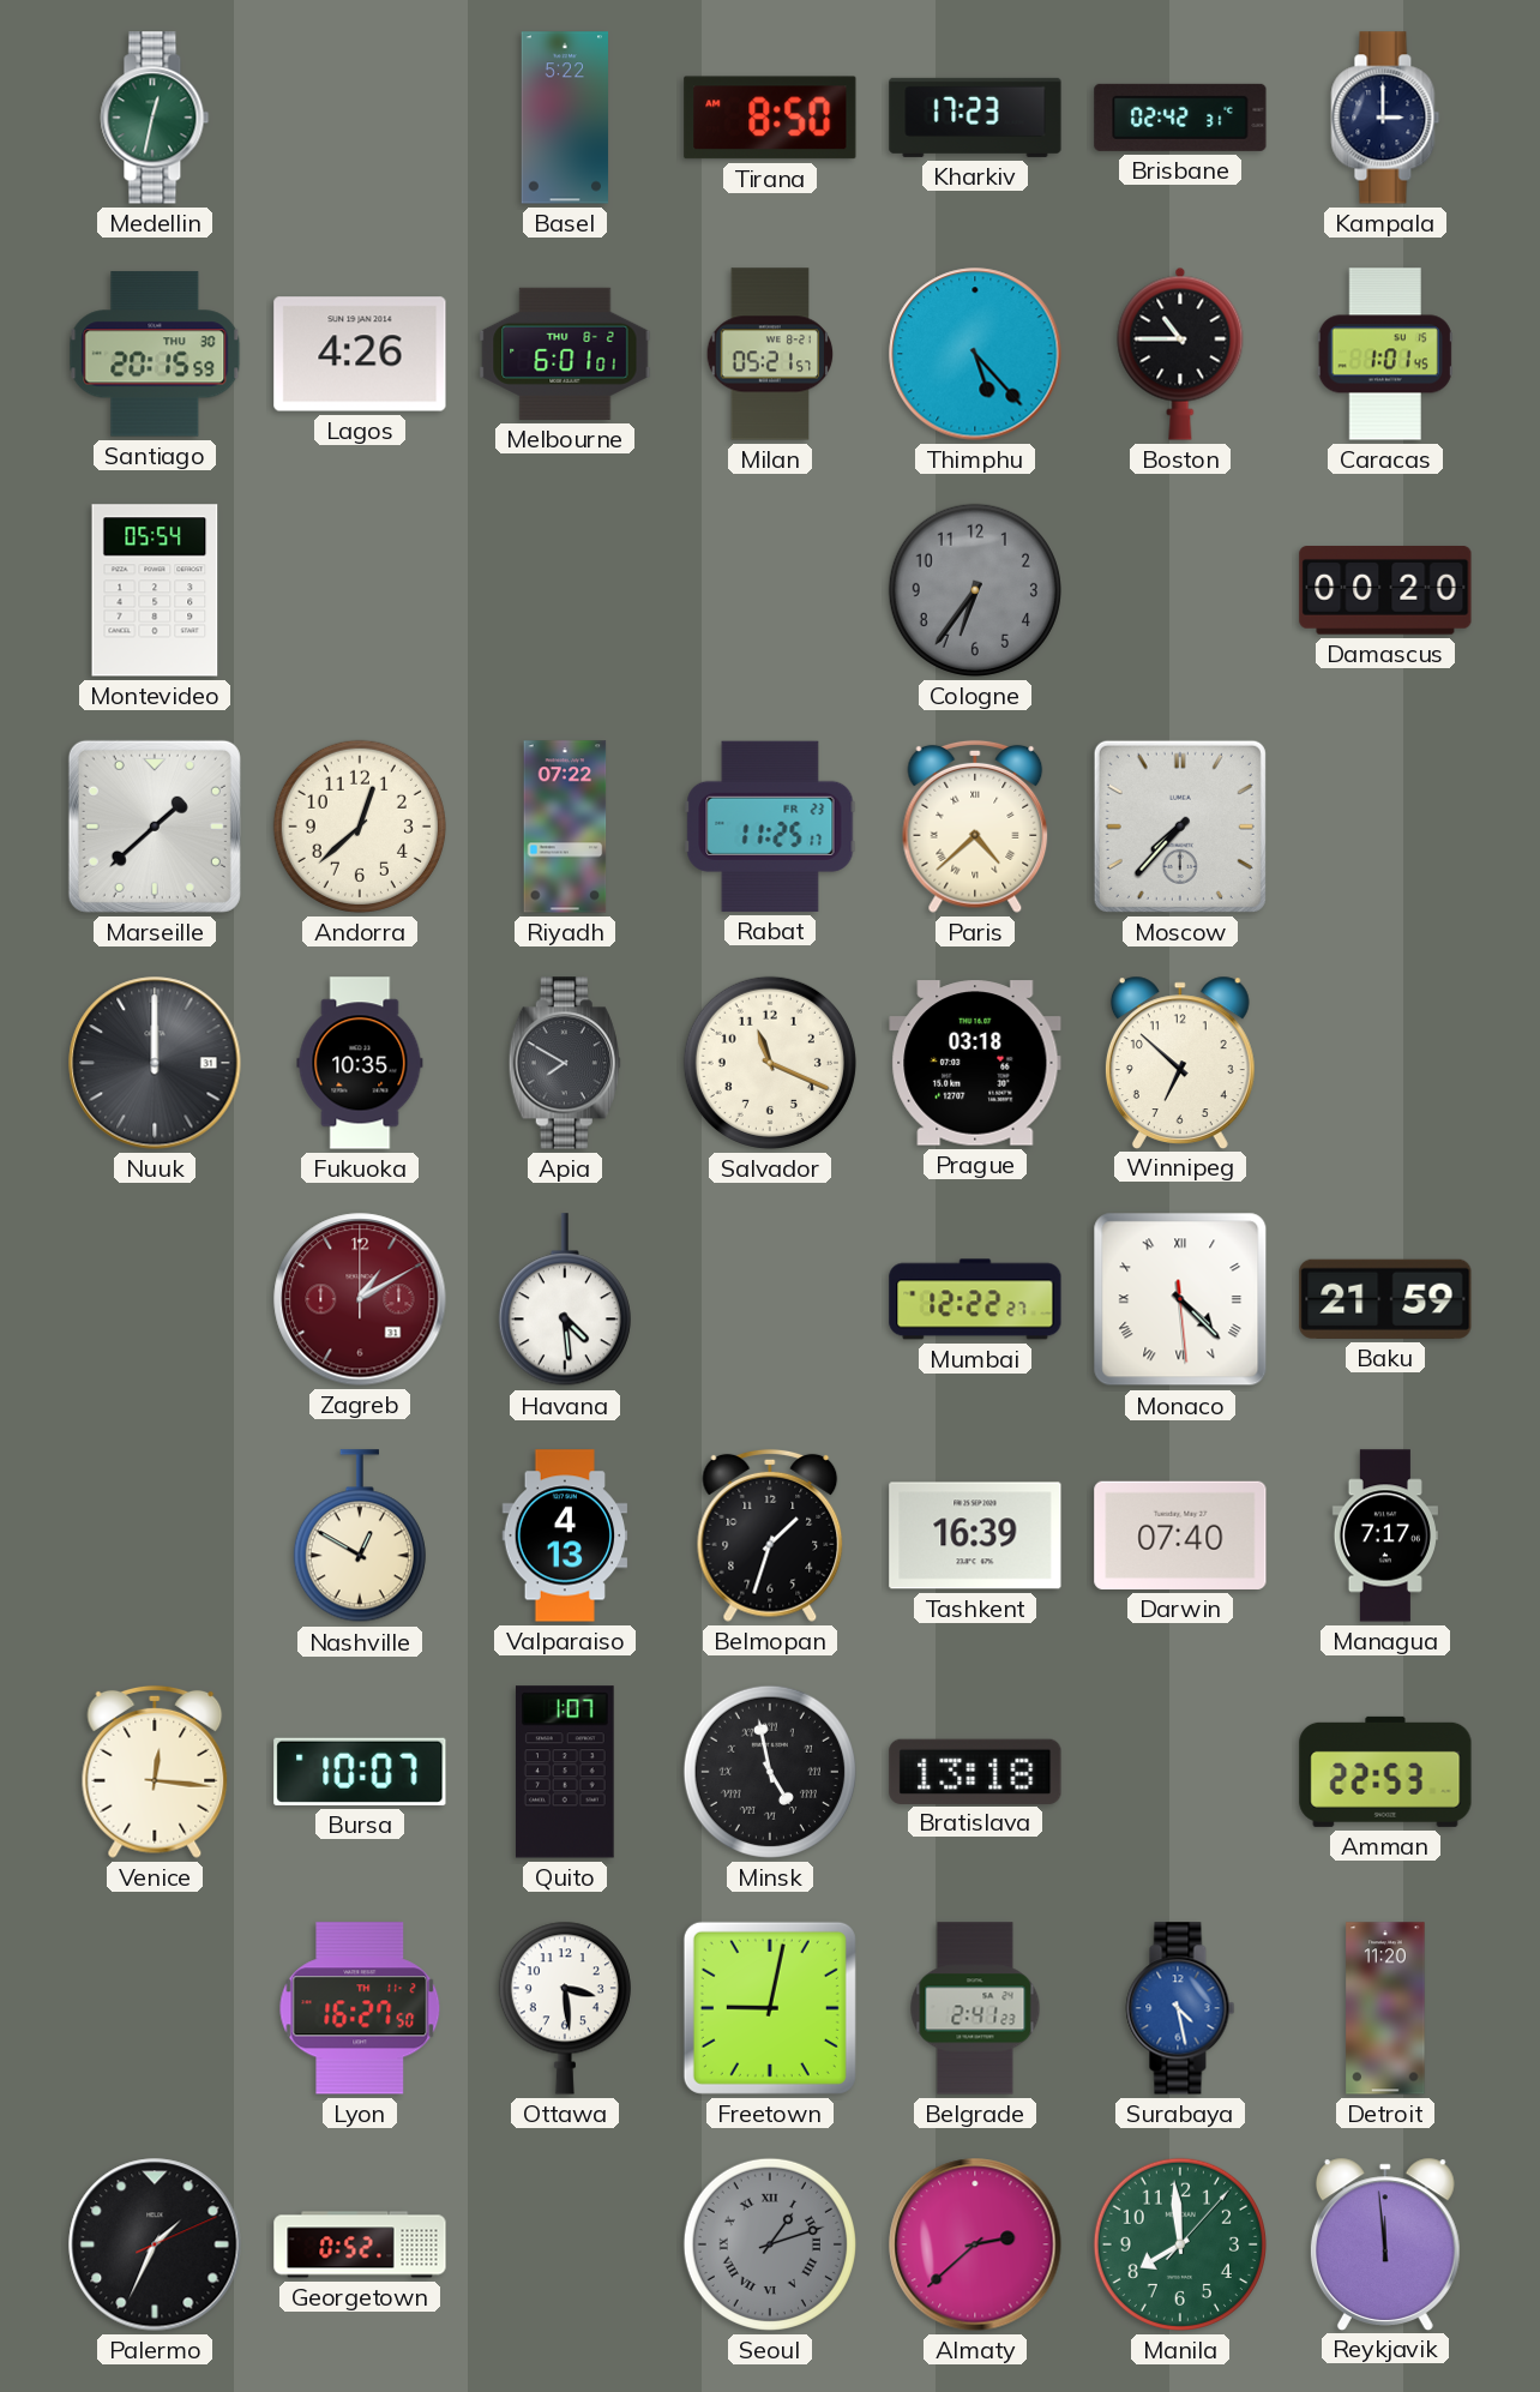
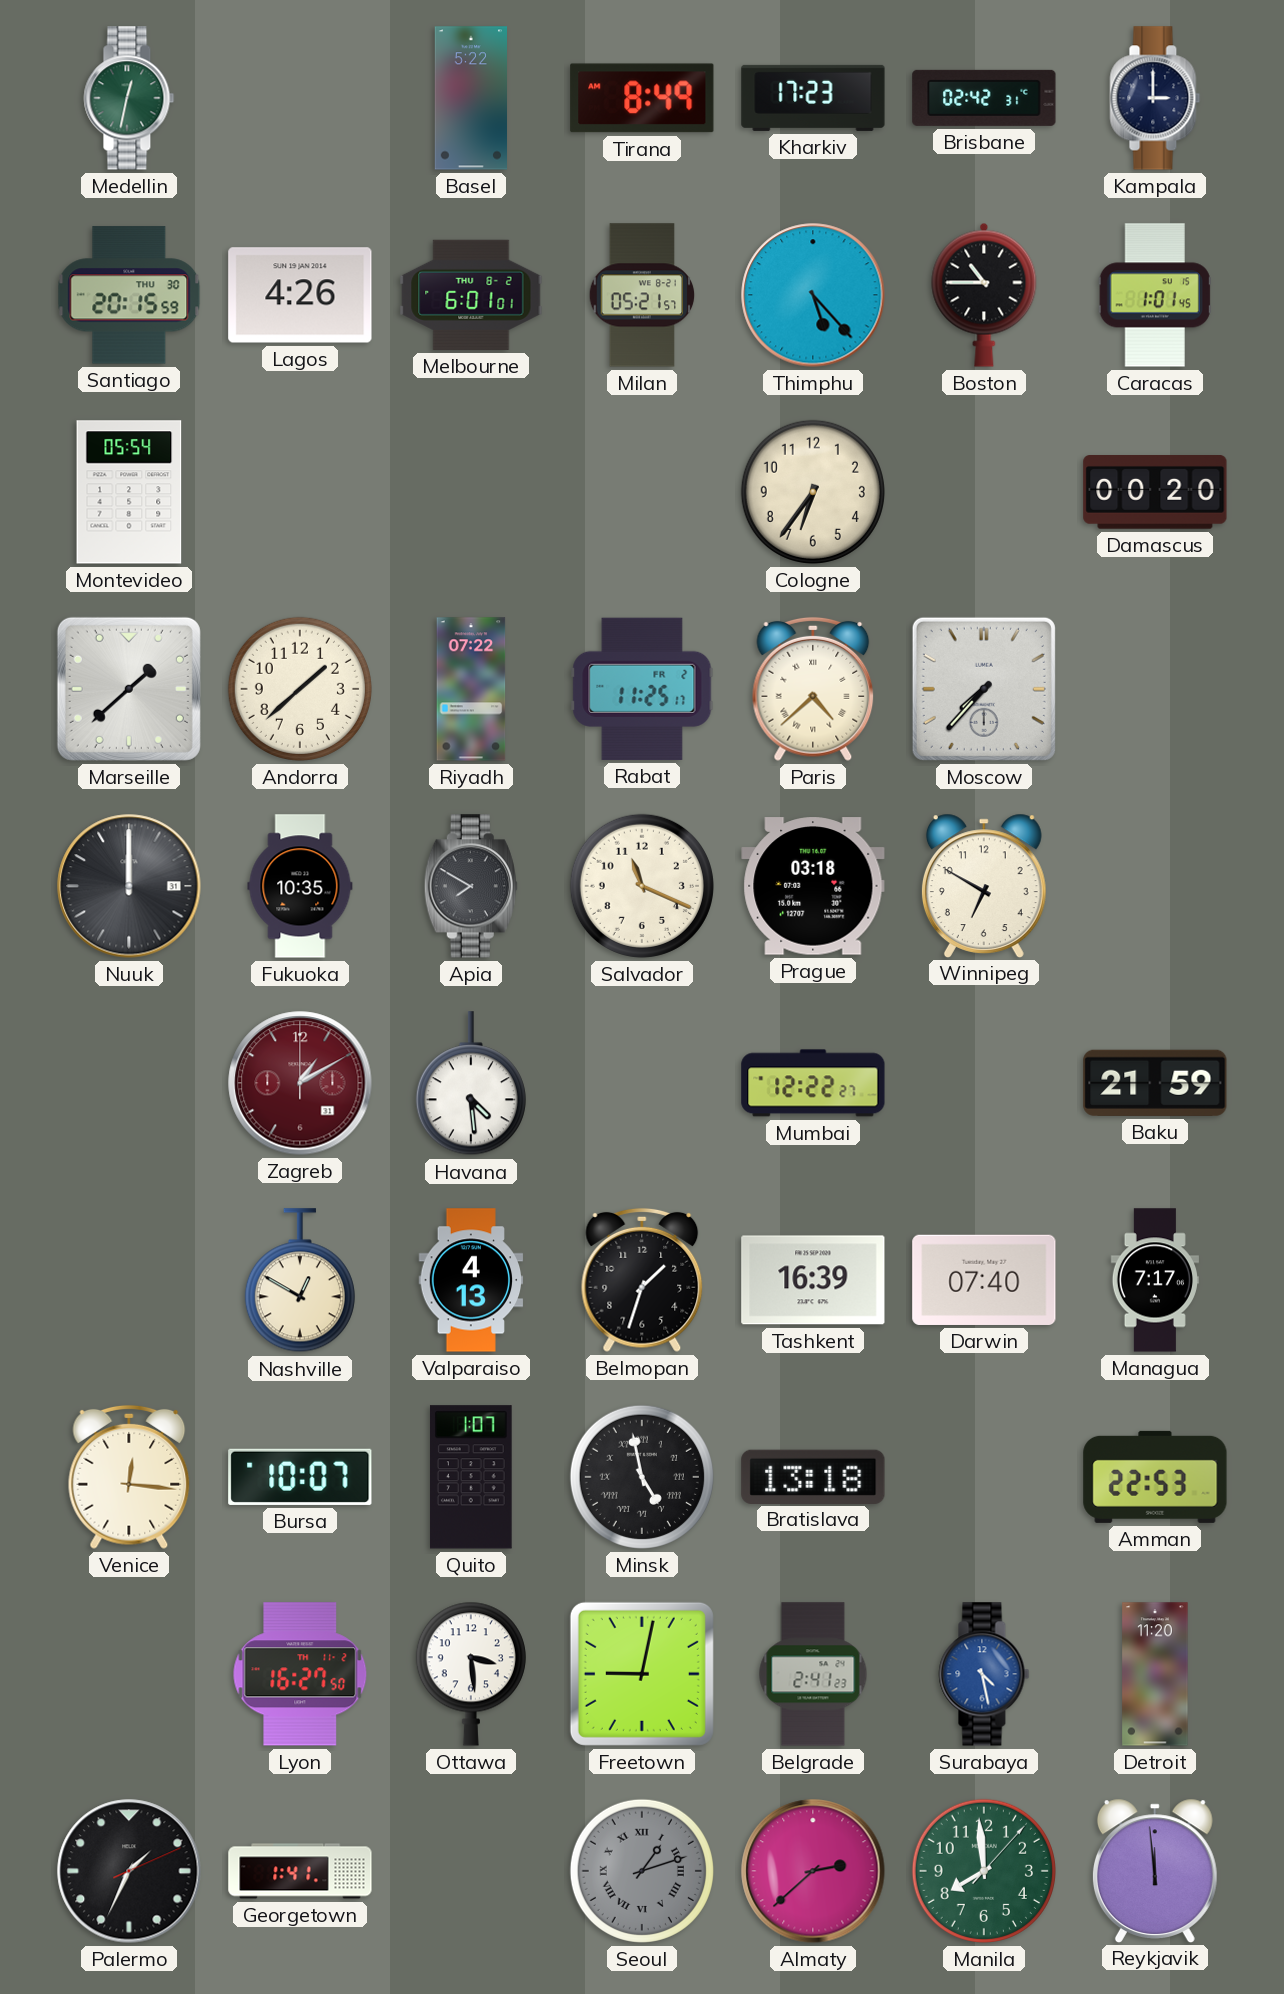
Tirana: 8:50 -> 8:49
Cologne dial: grey -> cream
Andorra: 12:38 -> 1:38
Rabat date: FR 23 -> FR 2
Winnipeg: 6:52 -> 6:50
Monaco: 4:22 -> none
Georgetown: 0:52 -> 1:41
